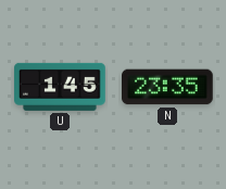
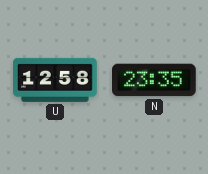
U: 1:45 -> 12:58
